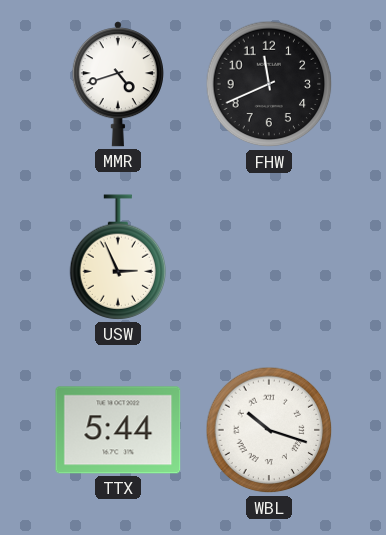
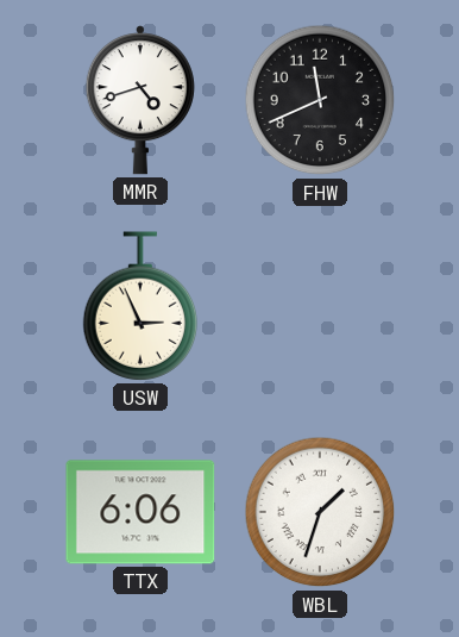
TTX: 5:44 -> 6:06
WBL: 10:18 -> 1:33
